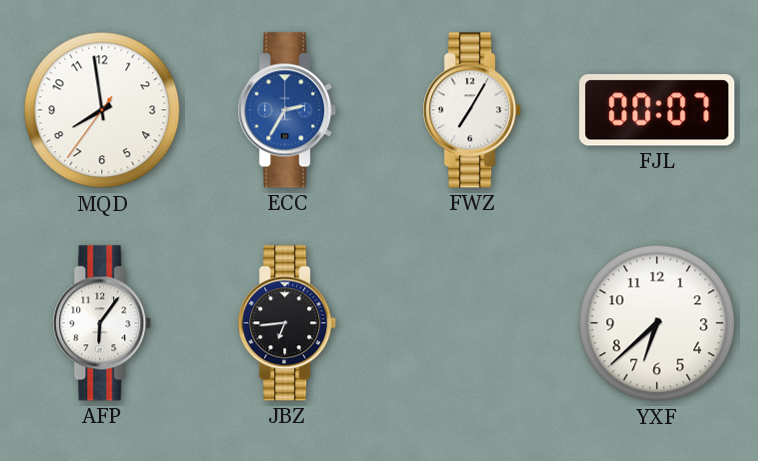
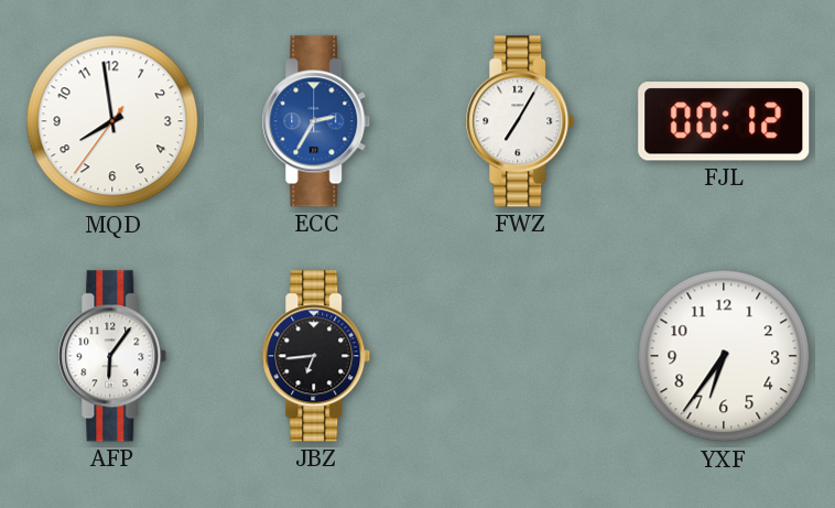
FJL: 00:07 -> 00:12
YXF: 6:38 -> 6:36
